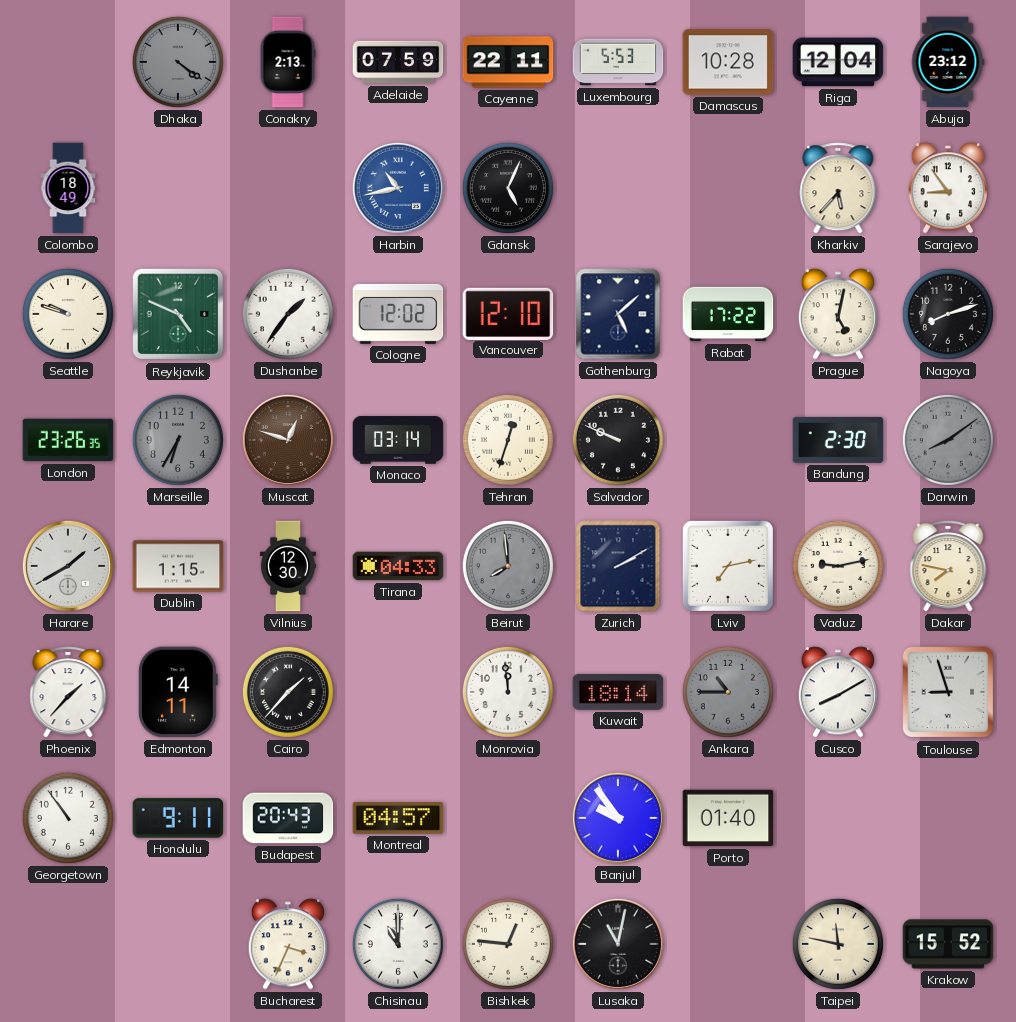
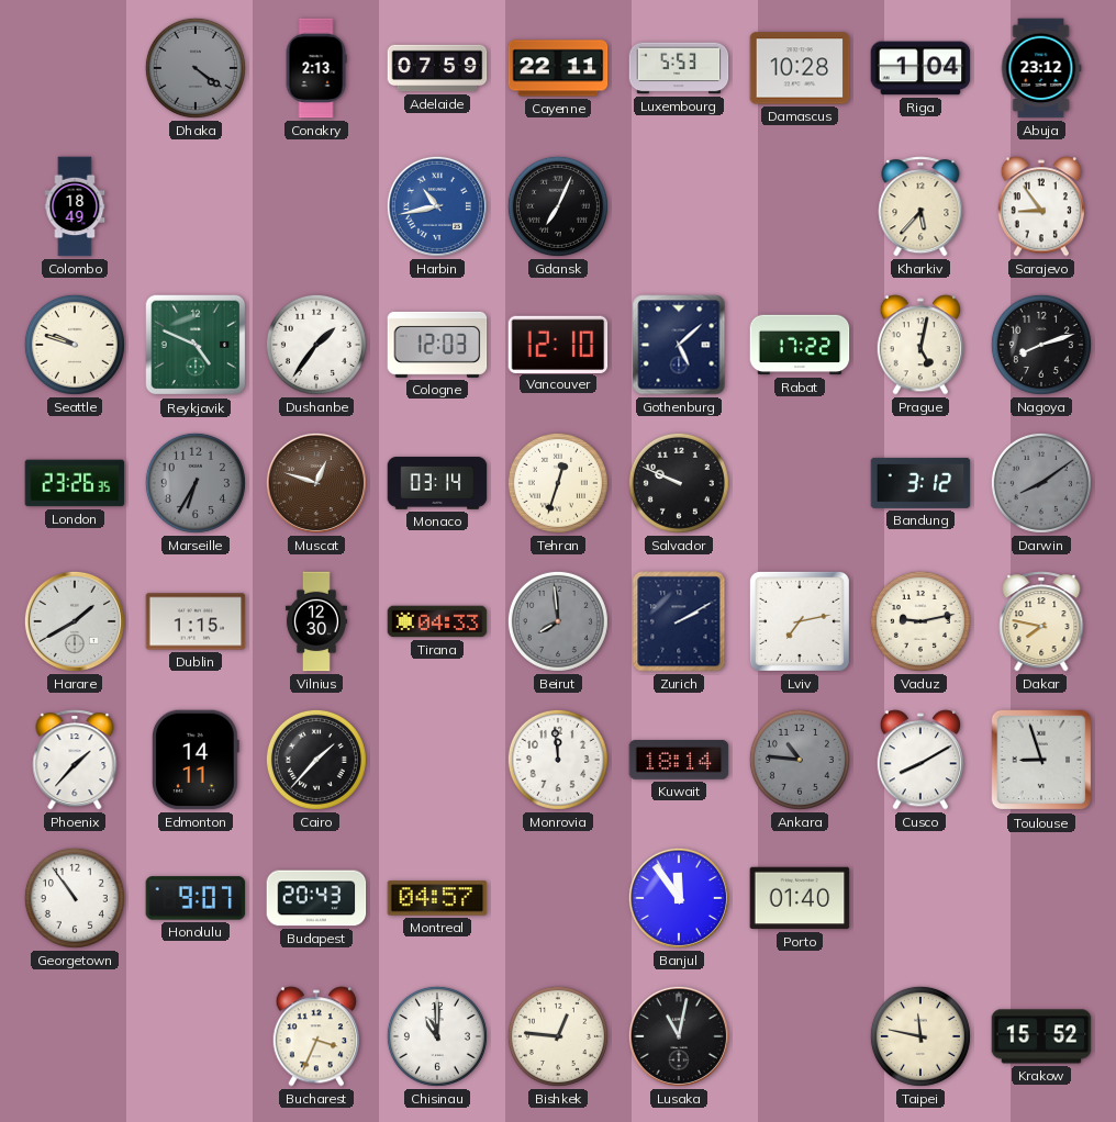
Riga: 12:04 -> 1:04
Gdansk: 5:04 -> 7:04
Cologne: 12:02 -> 12:03
Bandung: 2:30 -> 3:12
Ankara: 10:45 -> 10:46
Honolulu: 9:11 -> 9:07
Banjul: 9:54 -> 11:54
